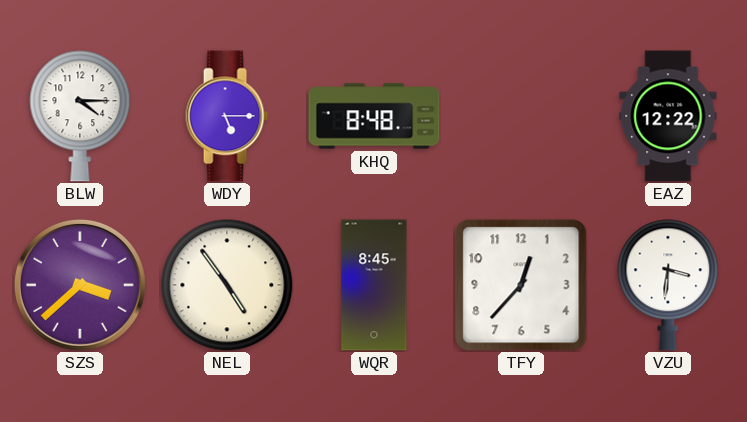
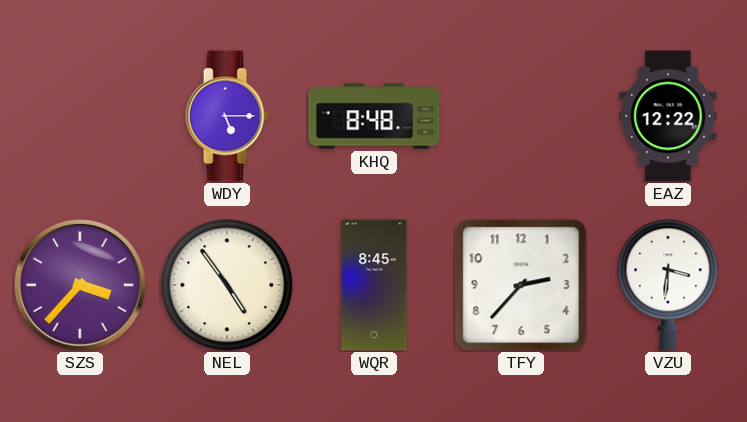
BLW: 4:15 -> none
SZS: 3:38 -> 3:37
TFY: 12:37 -> 2:37
